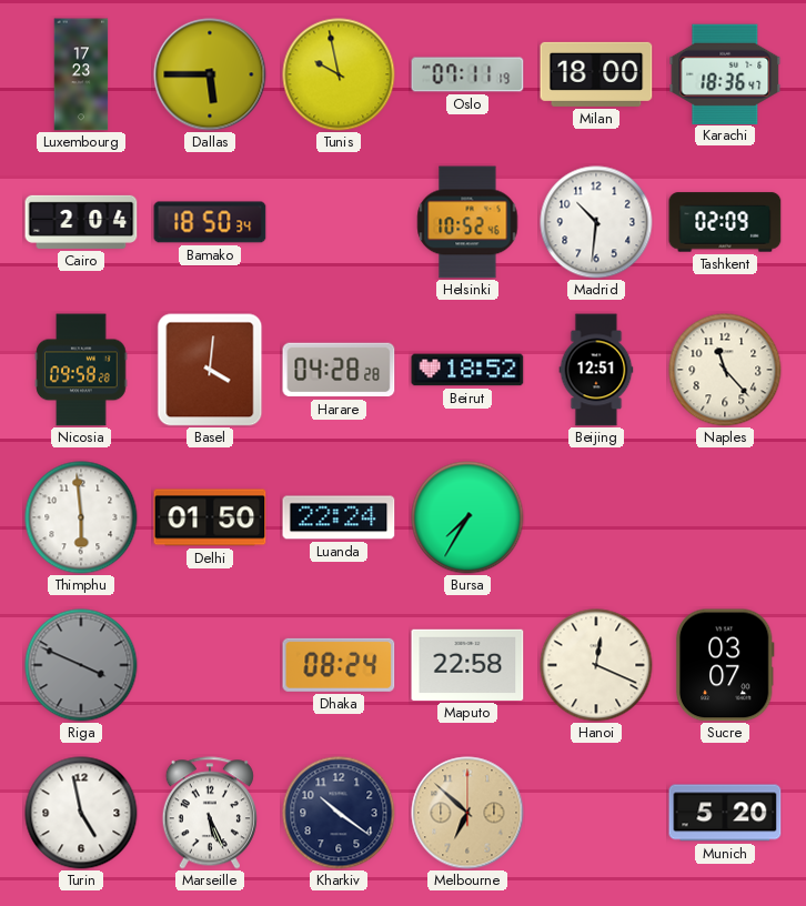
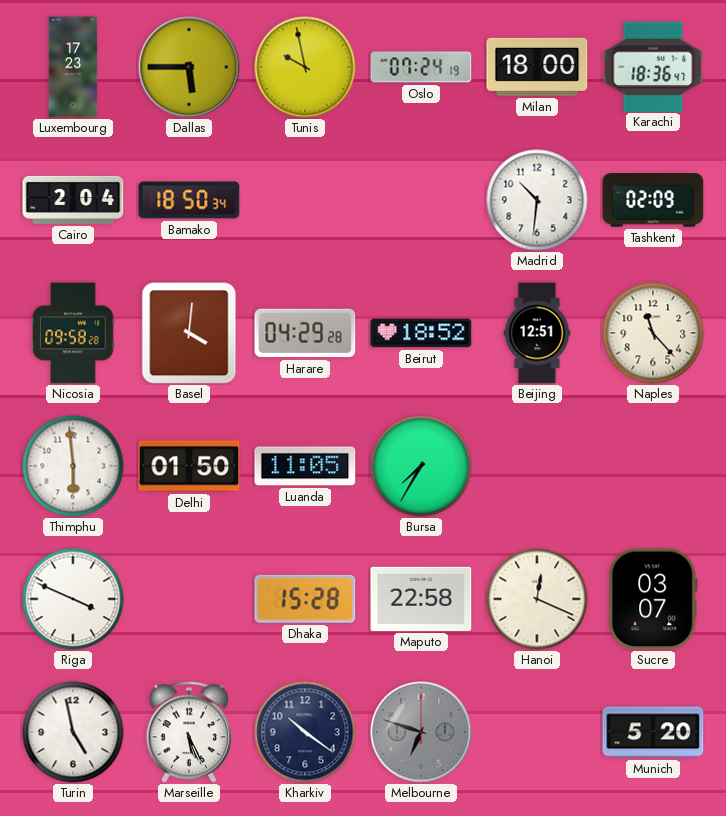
Oslo: 07:11 -> 07:24
Helsinki: 10:52 -> none
Harare: 04:28 -> 04:29
Luanda: 22:24 -> 11:05
Riga dial: grey -> white
Dhaka: 08:24 -> 15:28
Melbourne: 6:52 -> 6:48
Melbourne dial: champagne -> grey
